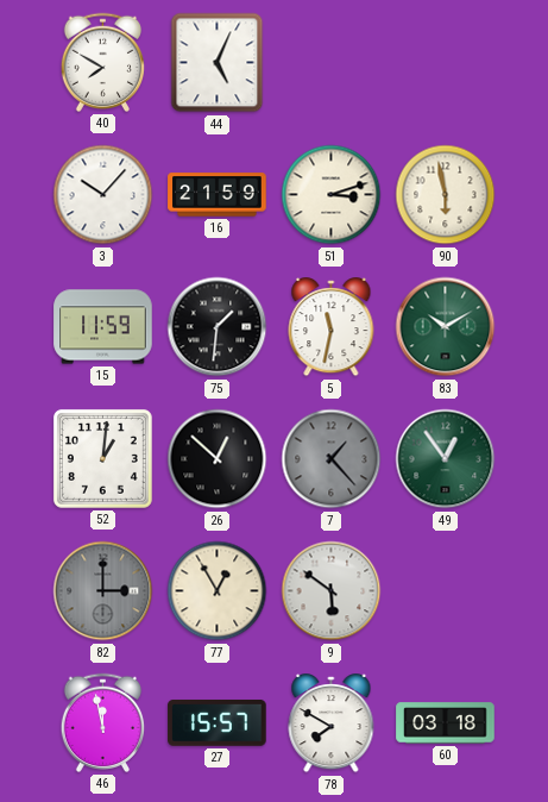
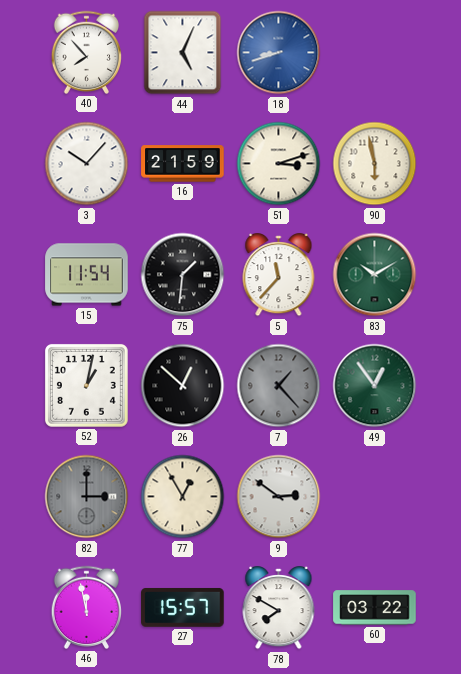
40: 7:50 -> 7:53
18: none -> 8:42
15: 11:59 -> 11:54
5: 11:32 -> 11:37
52: 1:01 -> 1:02
9: 5:51 -> 2:51
60: 03:18 -> 03:22
